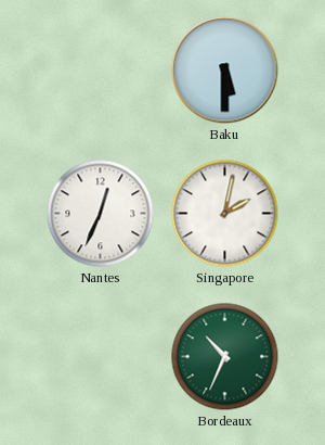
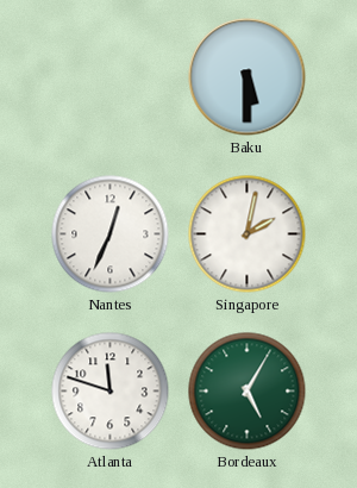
Atlanta: none -> 11:48
Bordeaux: 10:34 -> 5:05
